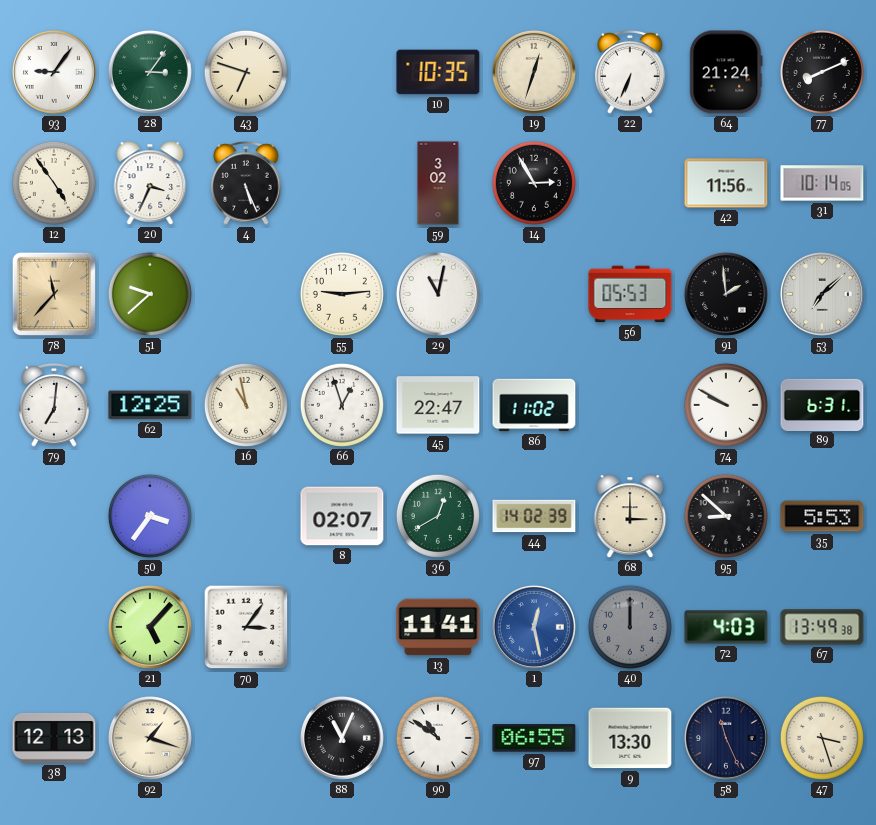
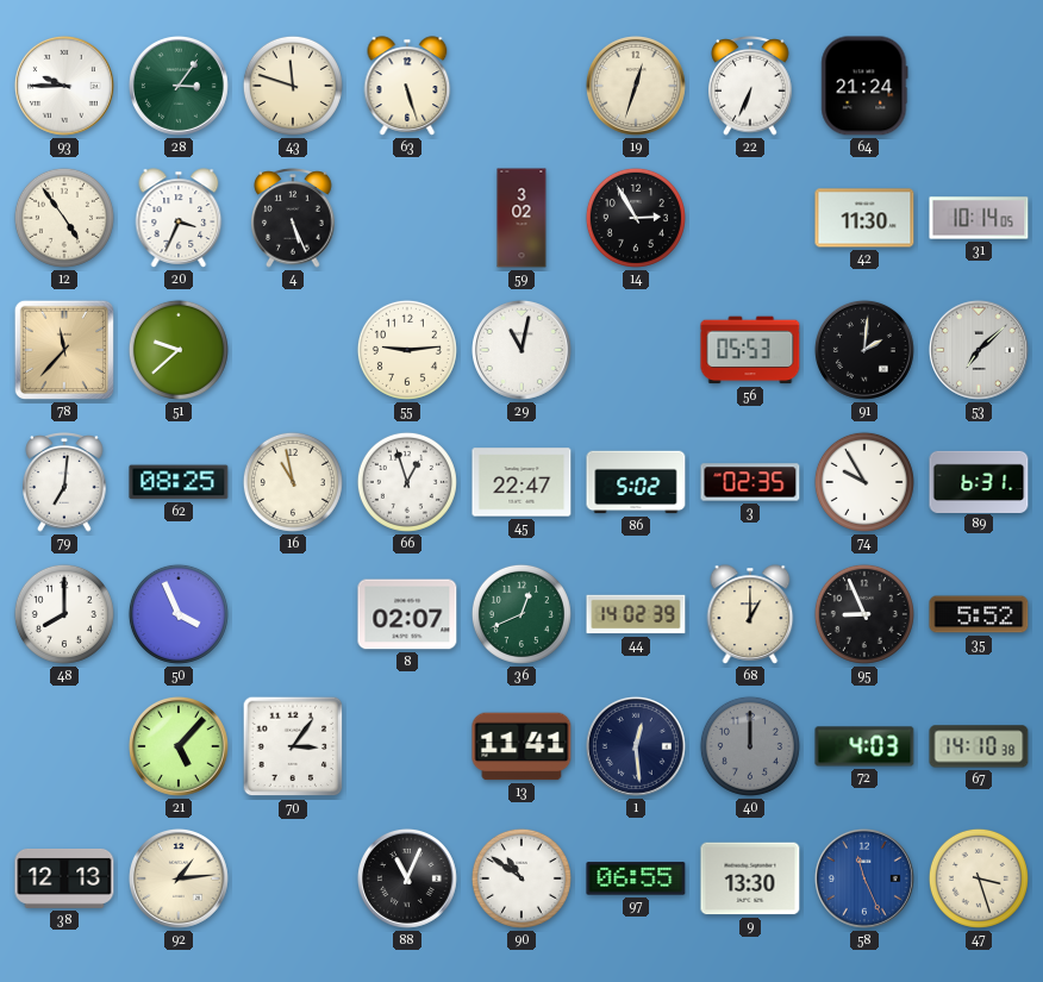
93: 9:06 -> 9:45
43: 6:48 -> 11:48
63: none -> 5:27
10: 10:35 -> none
77: 8:11 -> none
42: 11:56 -> 11:30
91: 1:59 -> 2:01
62: 12:25 -> 08:25
86: 11:02 -> 5:02
3: none -> 02:35
74: 9:50 -> 9:55
48: none -> 8:00
50: 3:36 -> 3:56
36: 12:40 -> 12:41
68: 3:00 -> 1:00
95: 8:52 -> 8:56
35: 5:53 -> 5:52
1: 12:28 -> 12:29
1 dial: blue -> navy
67: 13:49 -> 14:10
92: 1:18 -> 1:14
58 dial: navy -> blue
